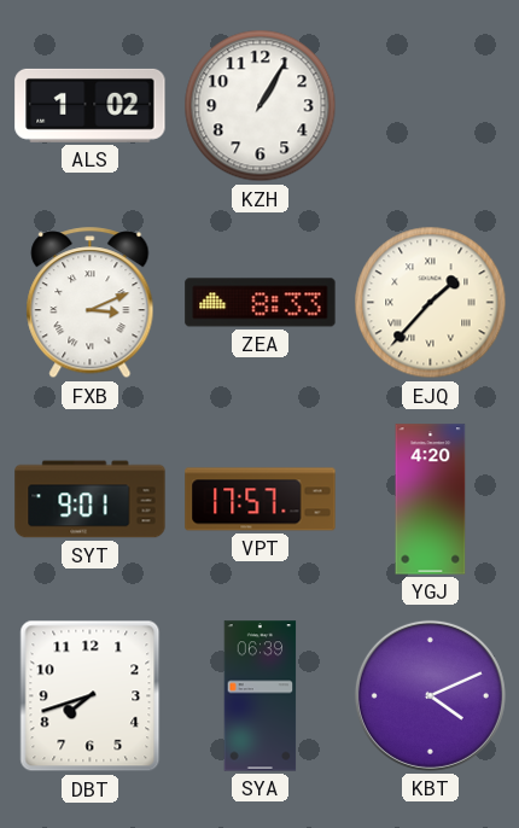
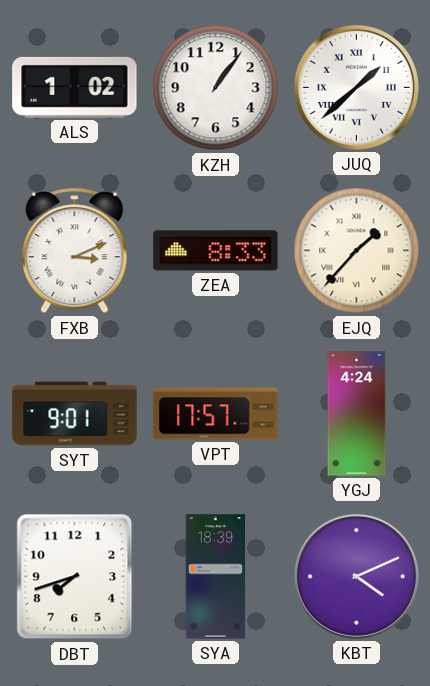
KZH: 1:05 -> 1:06
JUQ: none -> 1:38
YGJ: 4:20 -> 4:24
SYA: 06:39 -> 18:39
